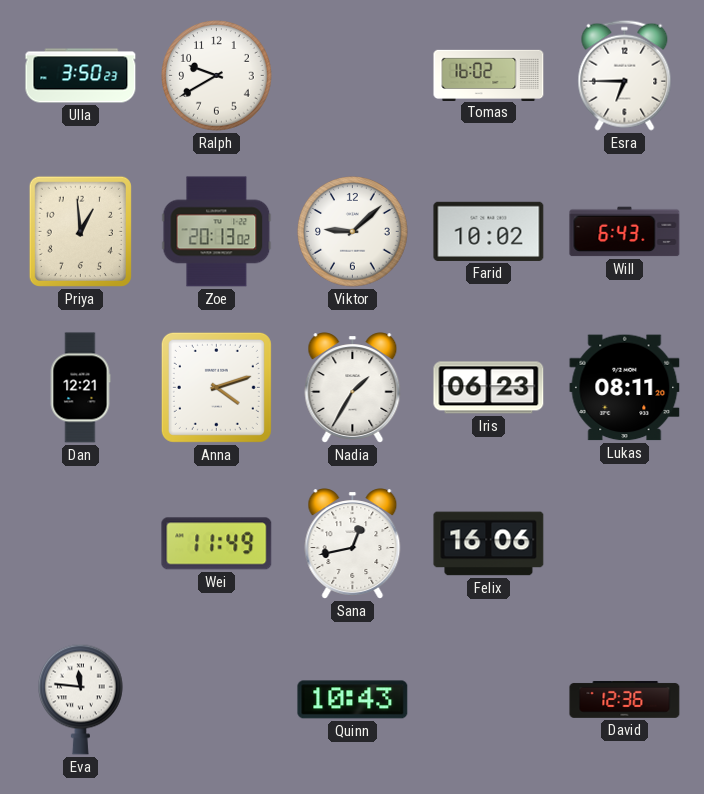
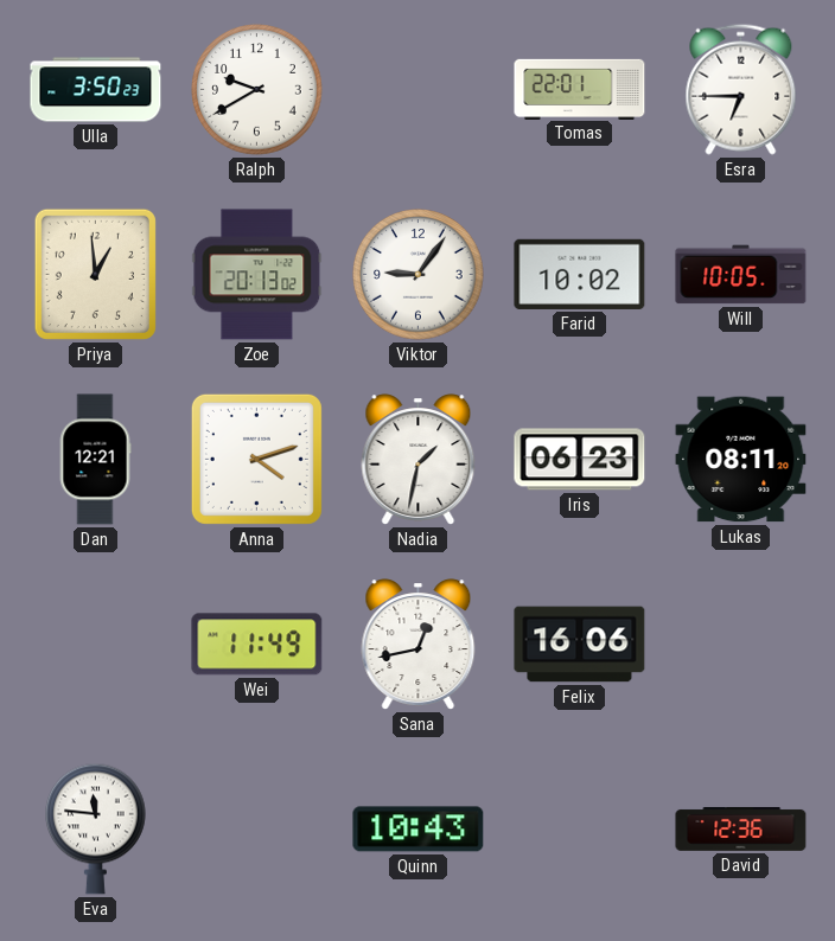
Tomas: 16:02 -> 22:01
Viktor: 9:08 -> 9:06
Will: 6:43 -> 10:05
Nadia: 1:35 -> 1:32
